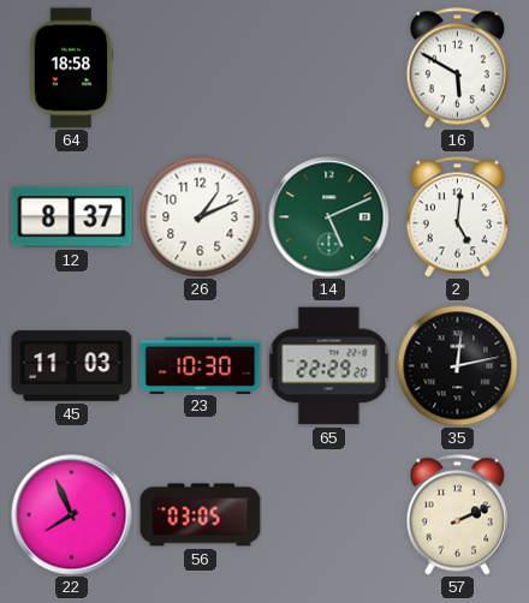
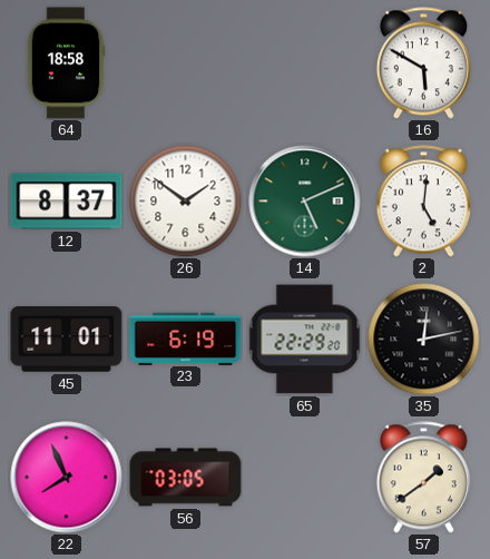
26: 1:11 -> 1:51
45: 11:03 -> 11:01
23: 10:30 -> 6:19
57: 2:11 -> 1:39
